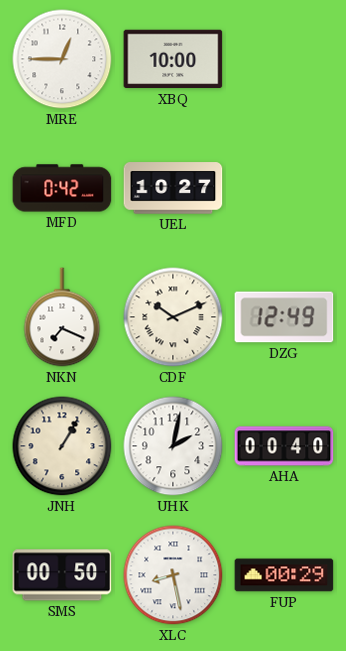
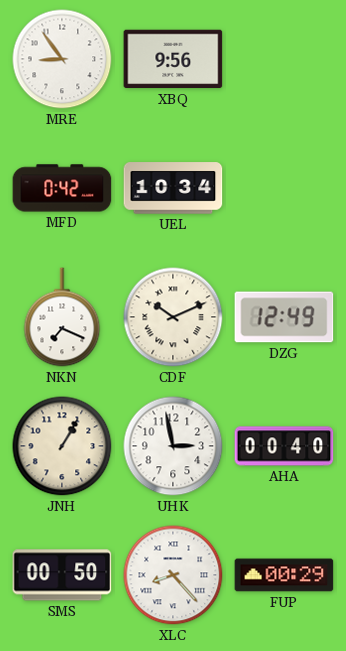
MRE: 12:45 -> 8:54
XBQ: 10:00 -> 9:56
UEL: 10:27 -> 10:34
UHK: 2:02 -> 2:58
XLC: 8:28 -> 8:23
